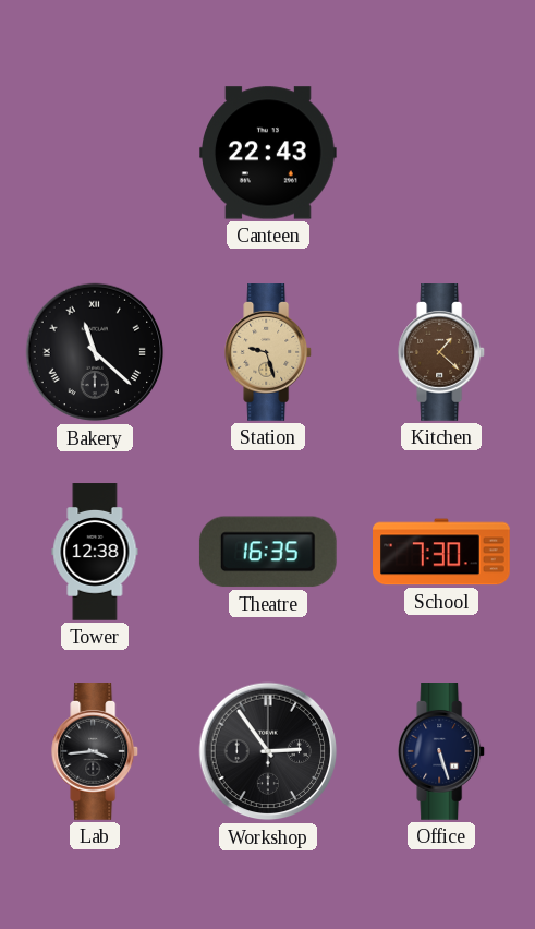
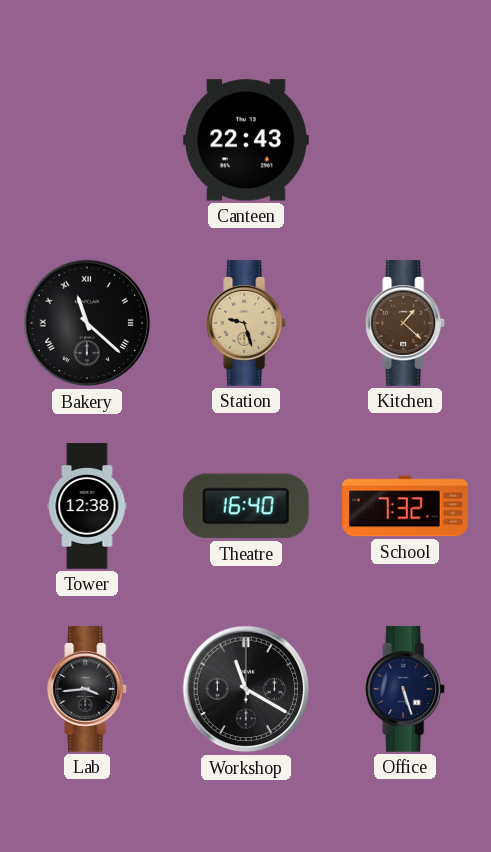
Theatre: 16:35 -> 16:40
School: 7:30 -> 7:32
Workshop: 2:54 -> 11:20
